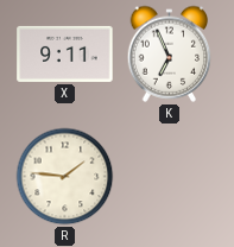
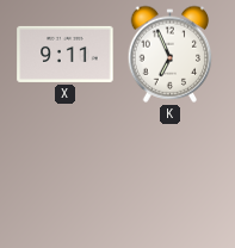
R: 1:46 -> none
